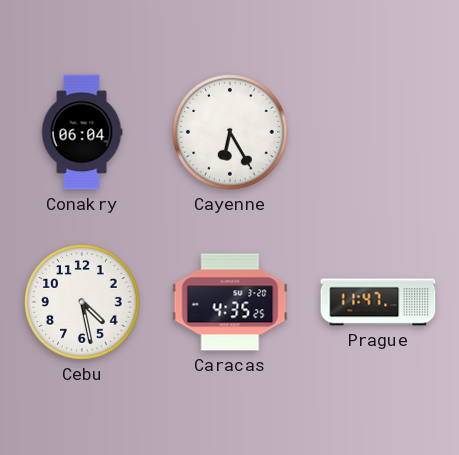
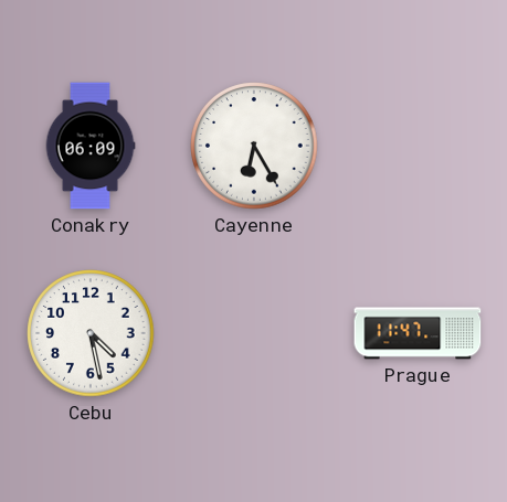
Conakry: 06:04 -> 06:09
Caracas: 4:35 -> none
